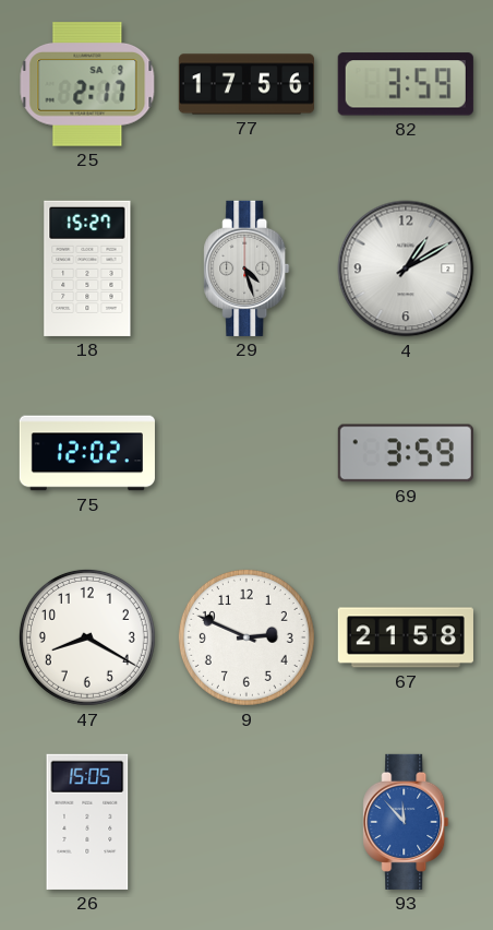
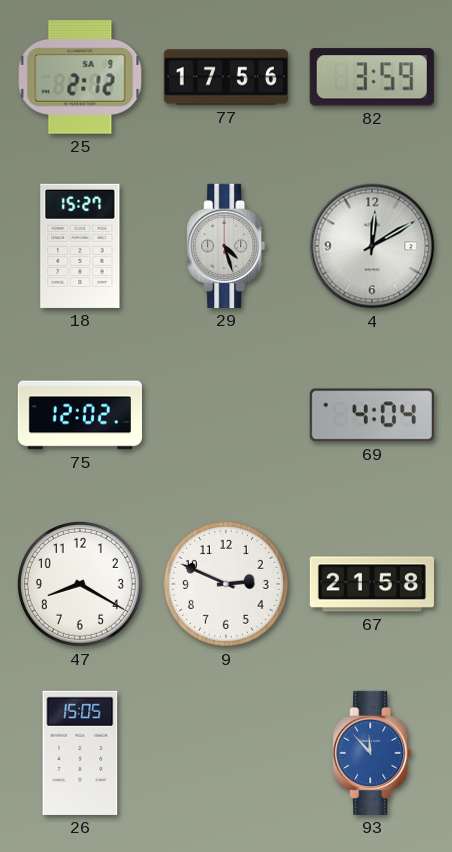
25: 2:17 -> 2:12
4: 1:10 -> 12:10
69: 3:59 -> 4:04
